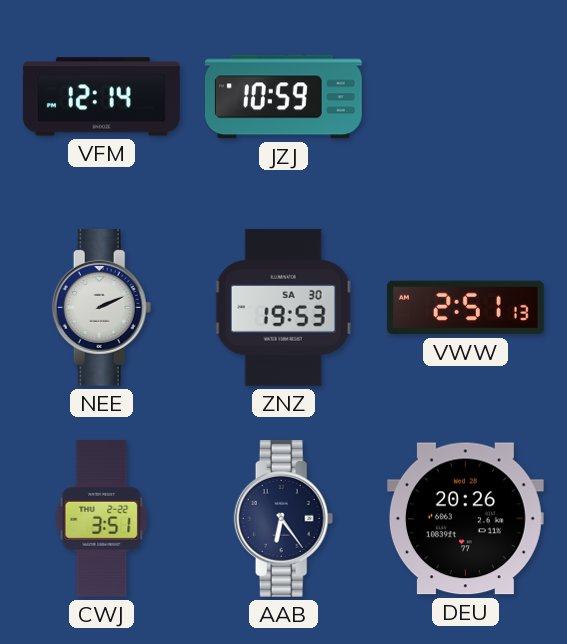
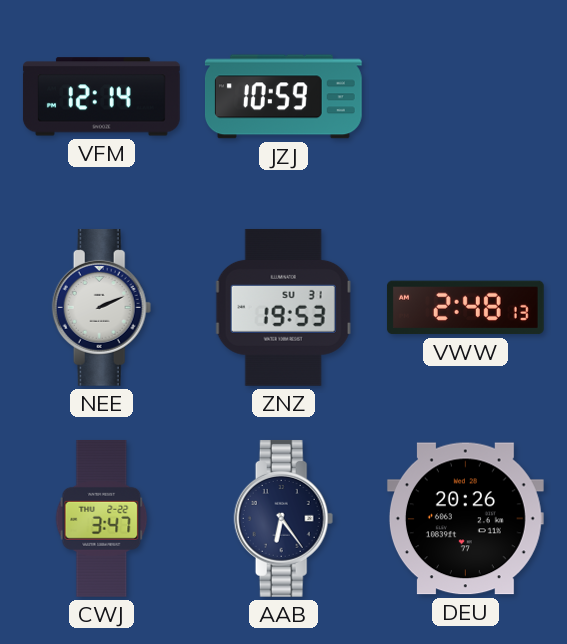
ZNZ date: SA 30 -> SU 31
VWW: 2:51 -> 2:48
CWJ: 3:51 -> 3:47
